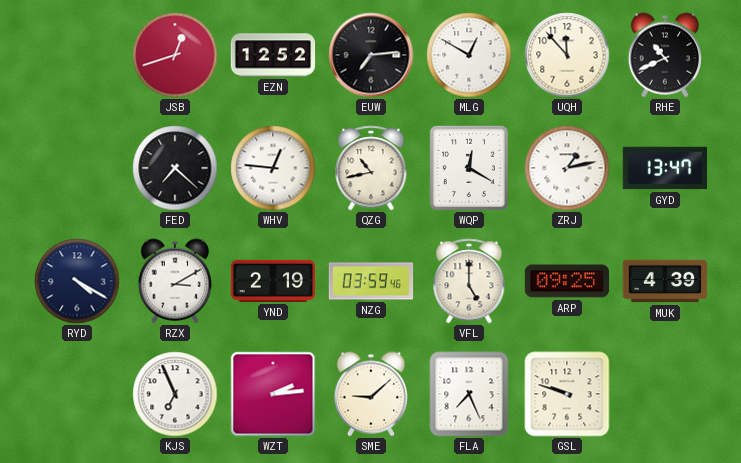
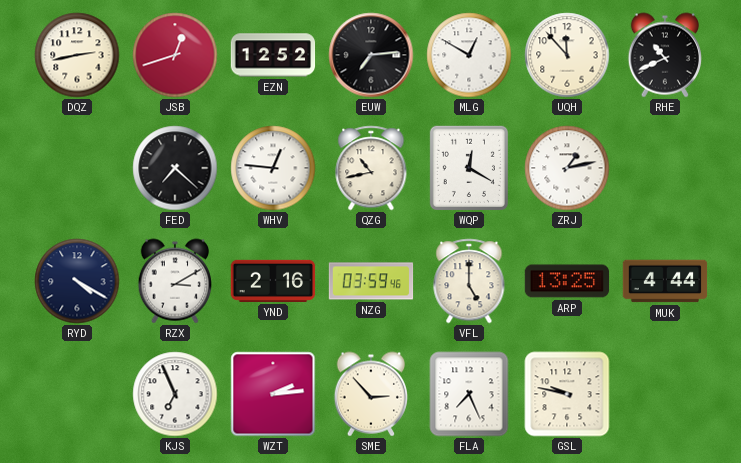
DQZ: none -> 2:43
GYD: 13:47 -> none
YND: 2:19 -> 2:16
ARP: 09:25 -> 13:25
MUK: 4:39 -> 4:44
SME: 9:08 -> 2:53
GSL: 9:48 -> 9:47
